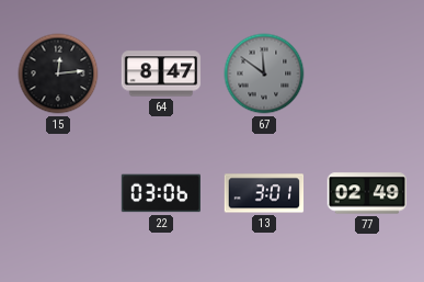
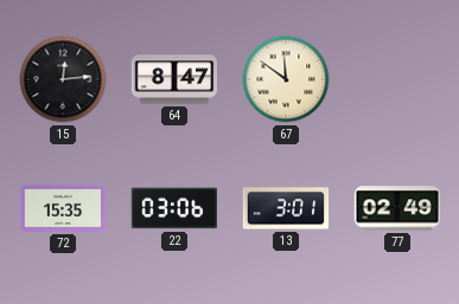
67 dial: grey -> cream
72: none -> 15:35
